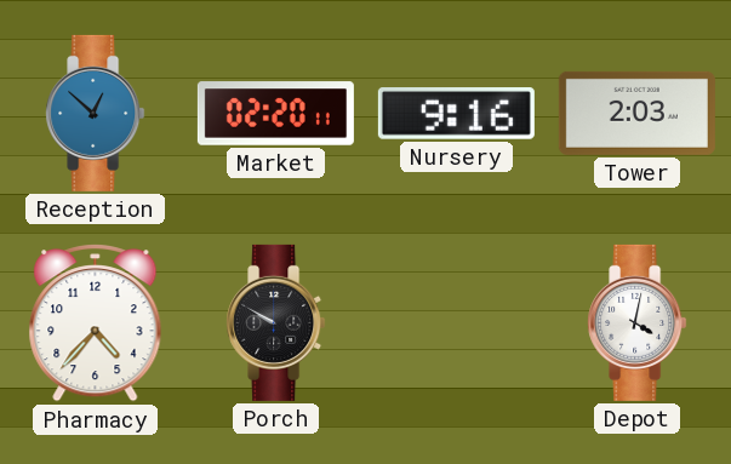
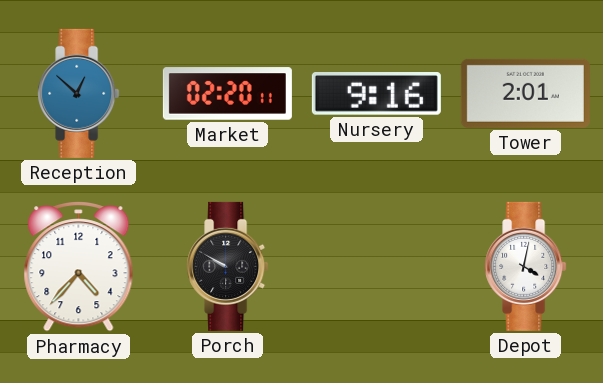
Tower: 2:03 -> 2:01
